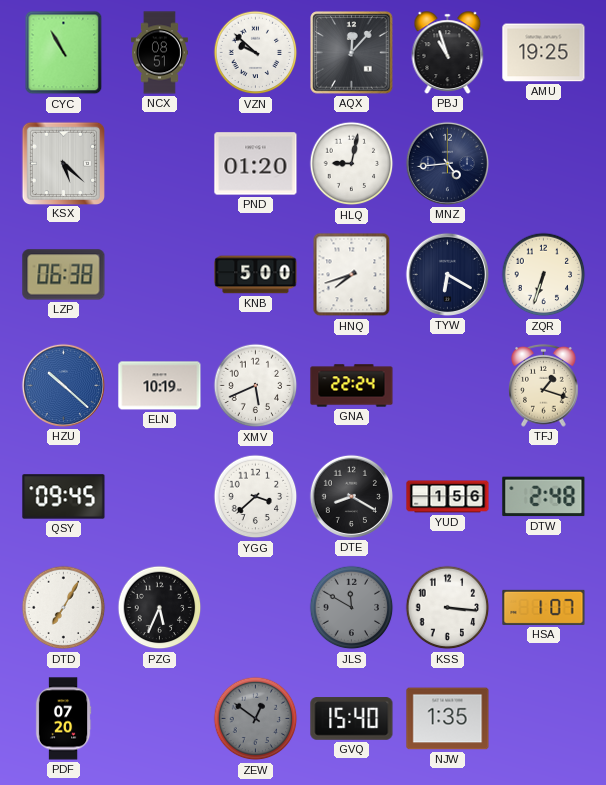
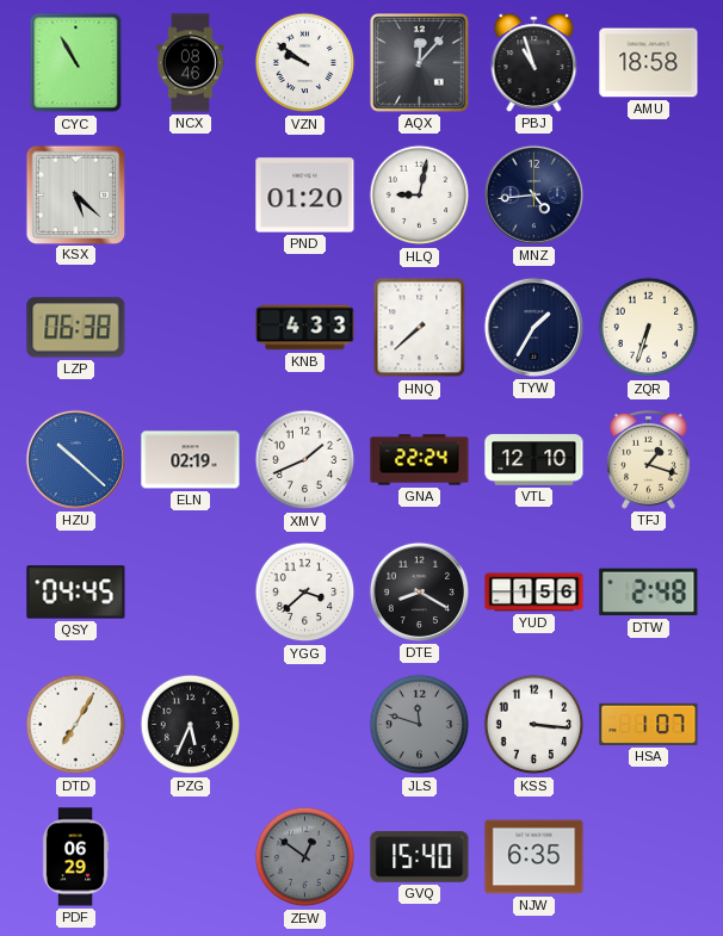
NCX: 08:51 -> 08:46
VZN: 9:52 -> 9:51
AMU: 19:25 -> 18:58
KNB: 5:00 -> 4:33
HNQ: 7:42 -> 7:38
TYW: 6:20 -> 1:35
ELN: 10:19 -> 02:19
XMV: 5:41 -> 1:41
VTL: none -> 12:10
QSY: 09:45 -> 04:45
JLS: 11:50 -> 11:48
PDF: 07:20 -> 06:29
NJW: 1:35 -> 6:35
